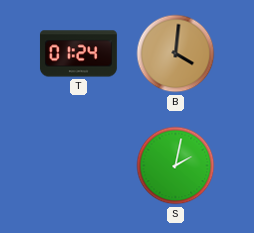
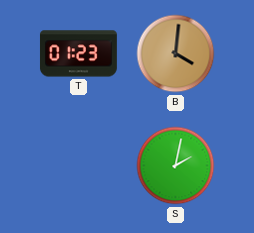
T: 01:24 -> 01:23
